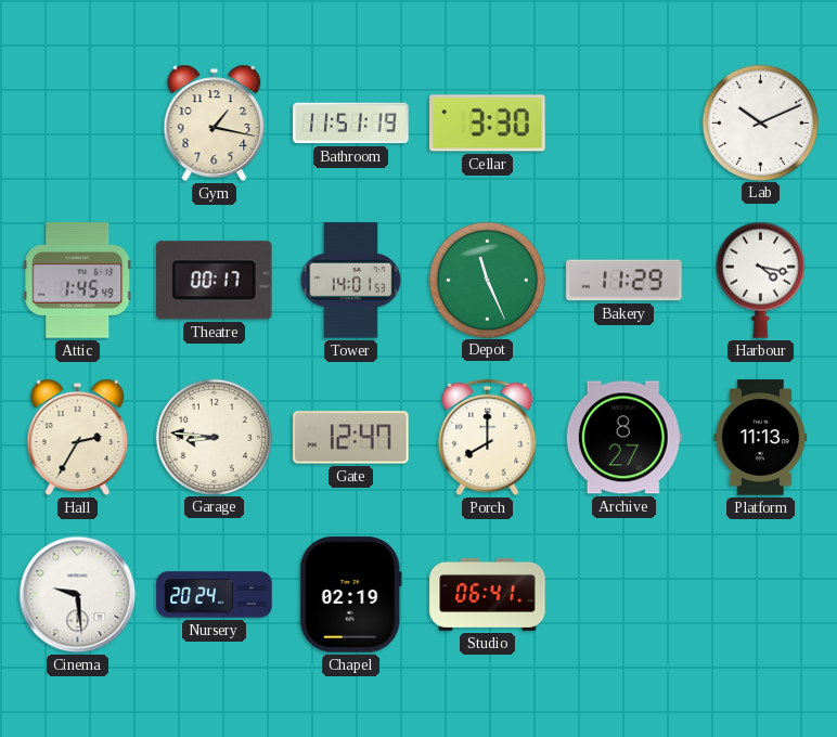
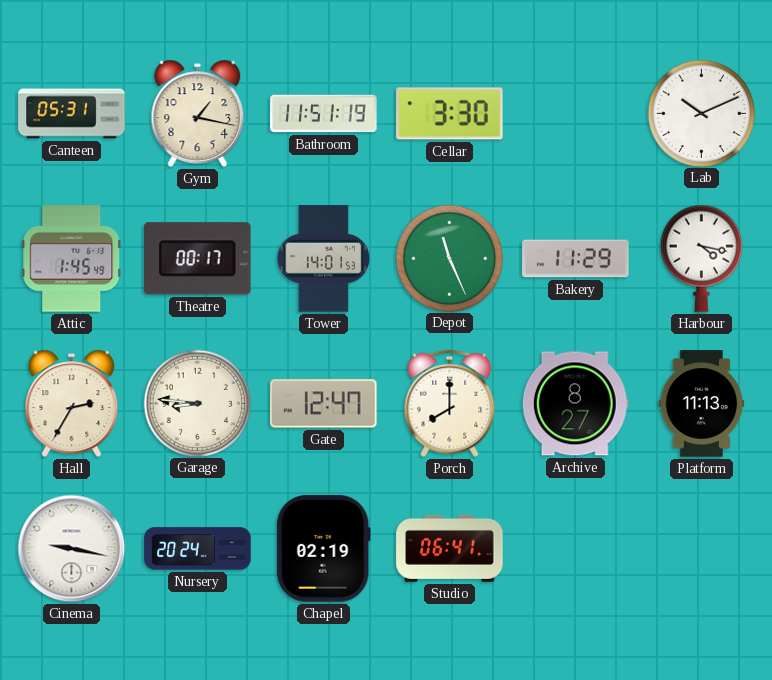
Canteen: none -> 05:31
Cinema: 9:29 -> 9:17
